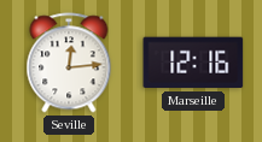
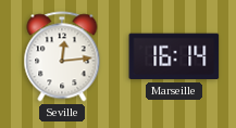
Marseille: 12:16 -> 16:14
